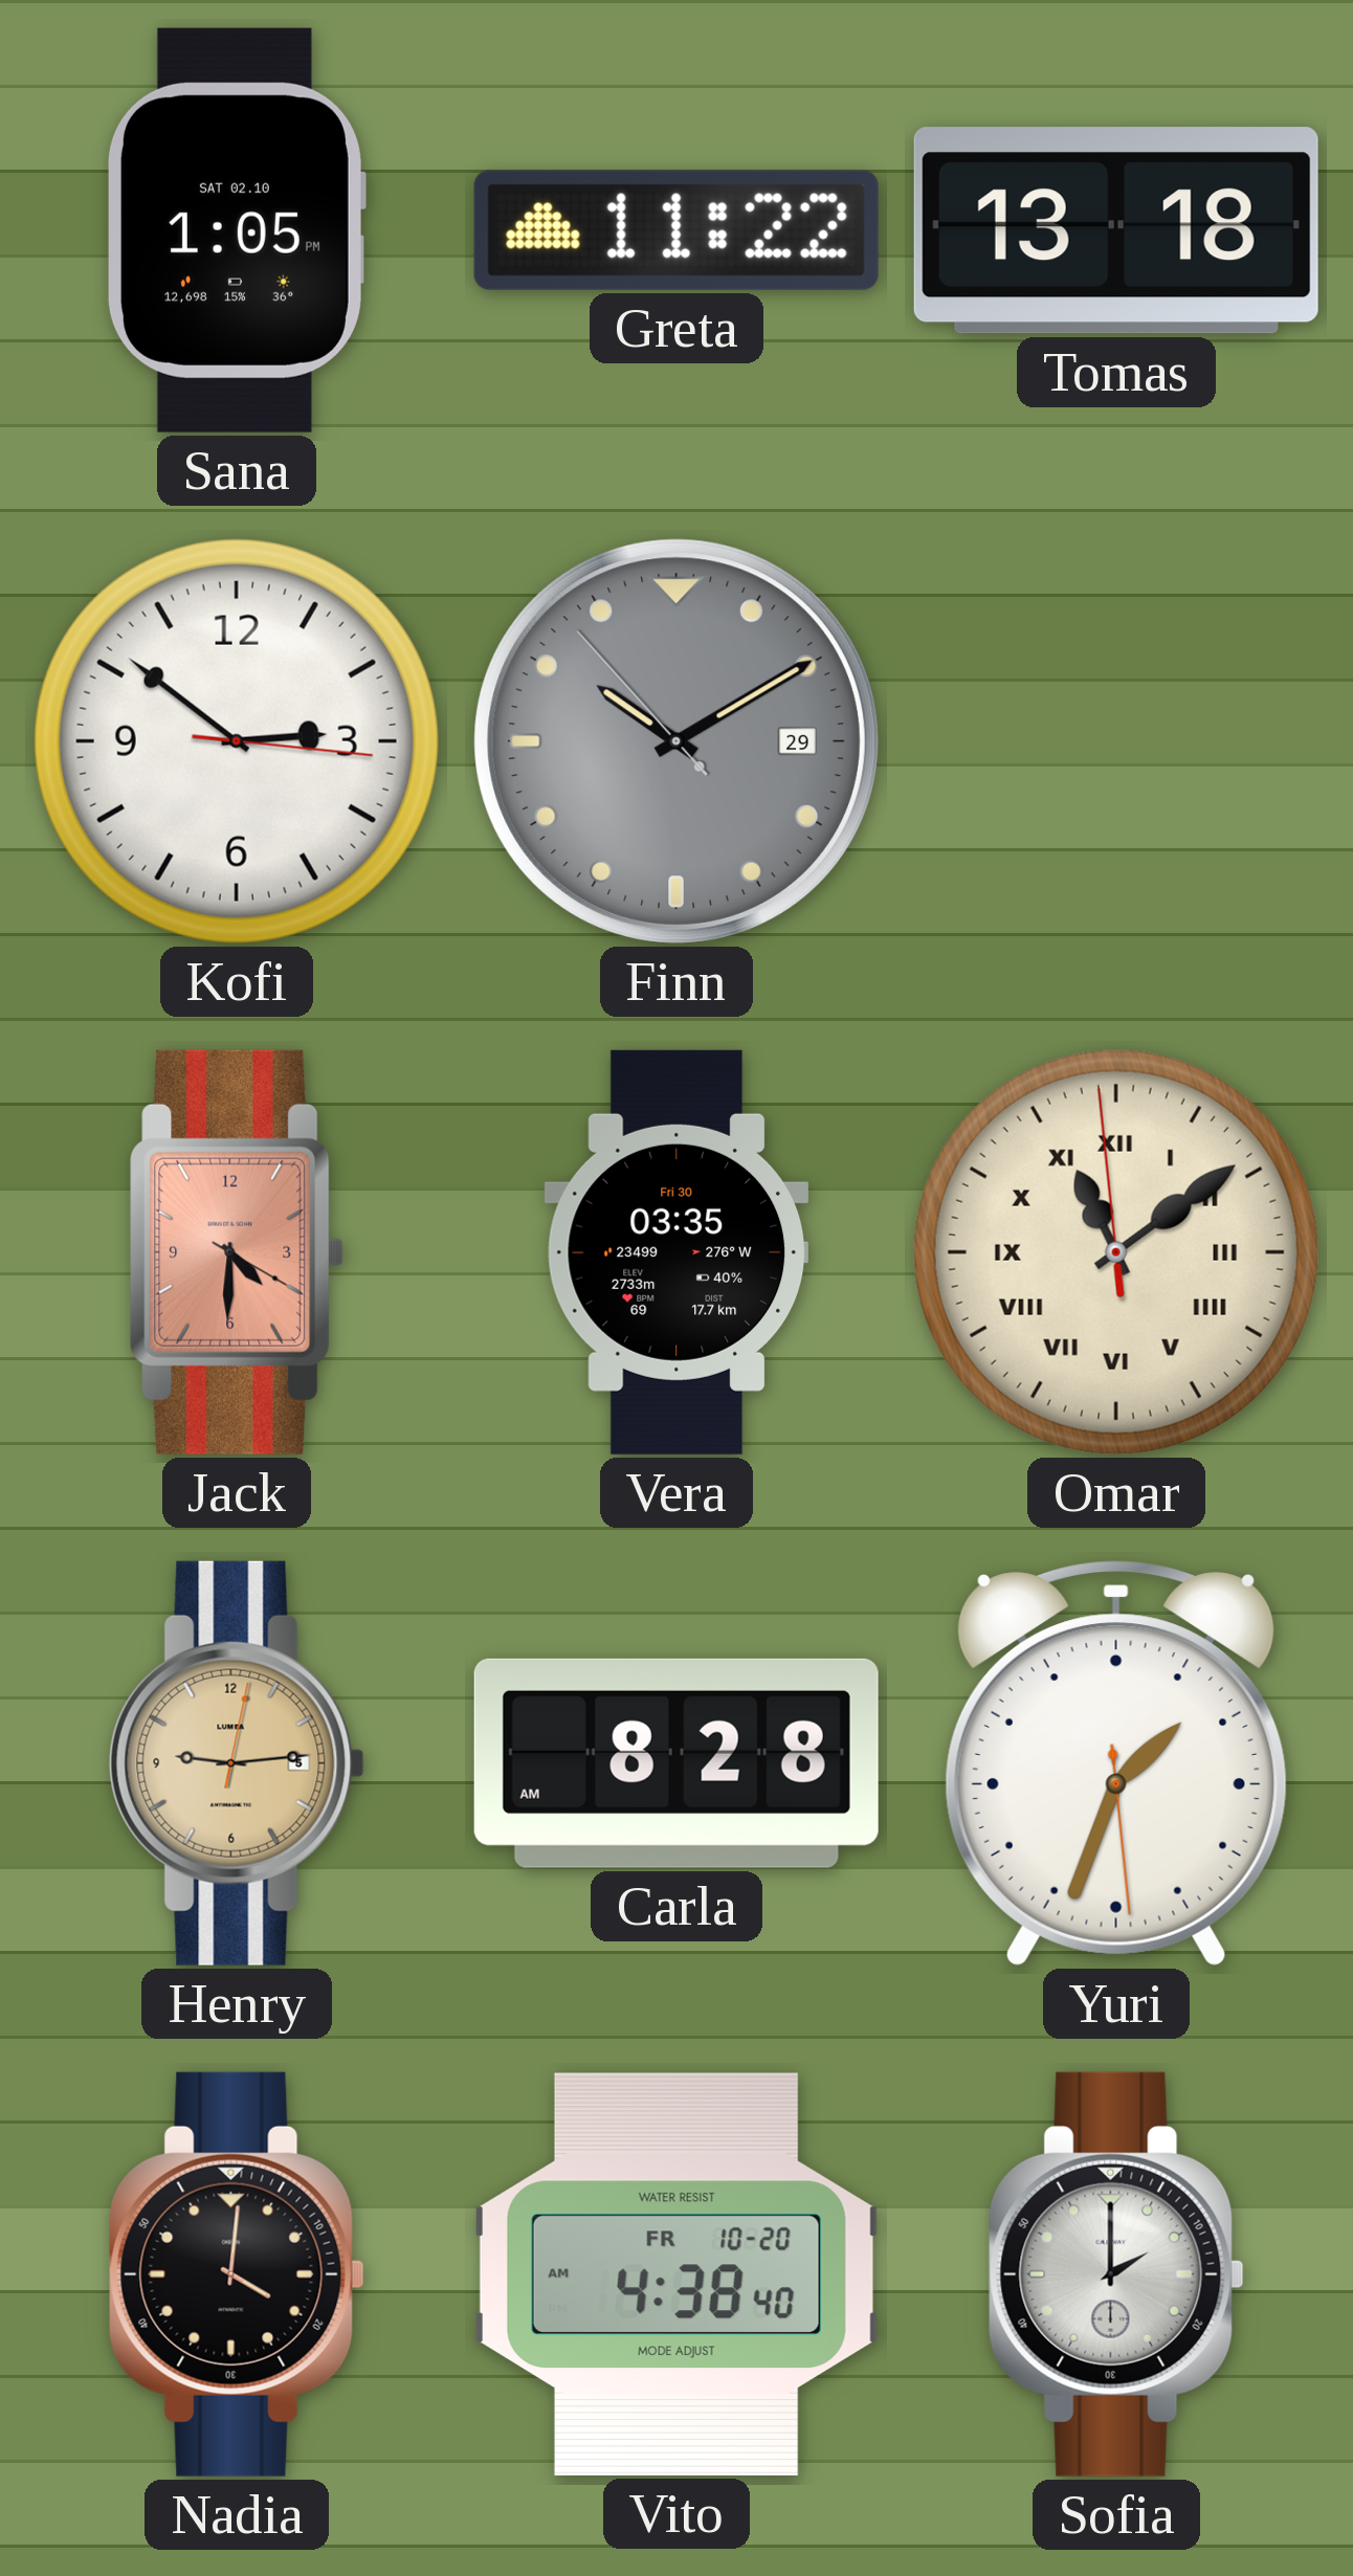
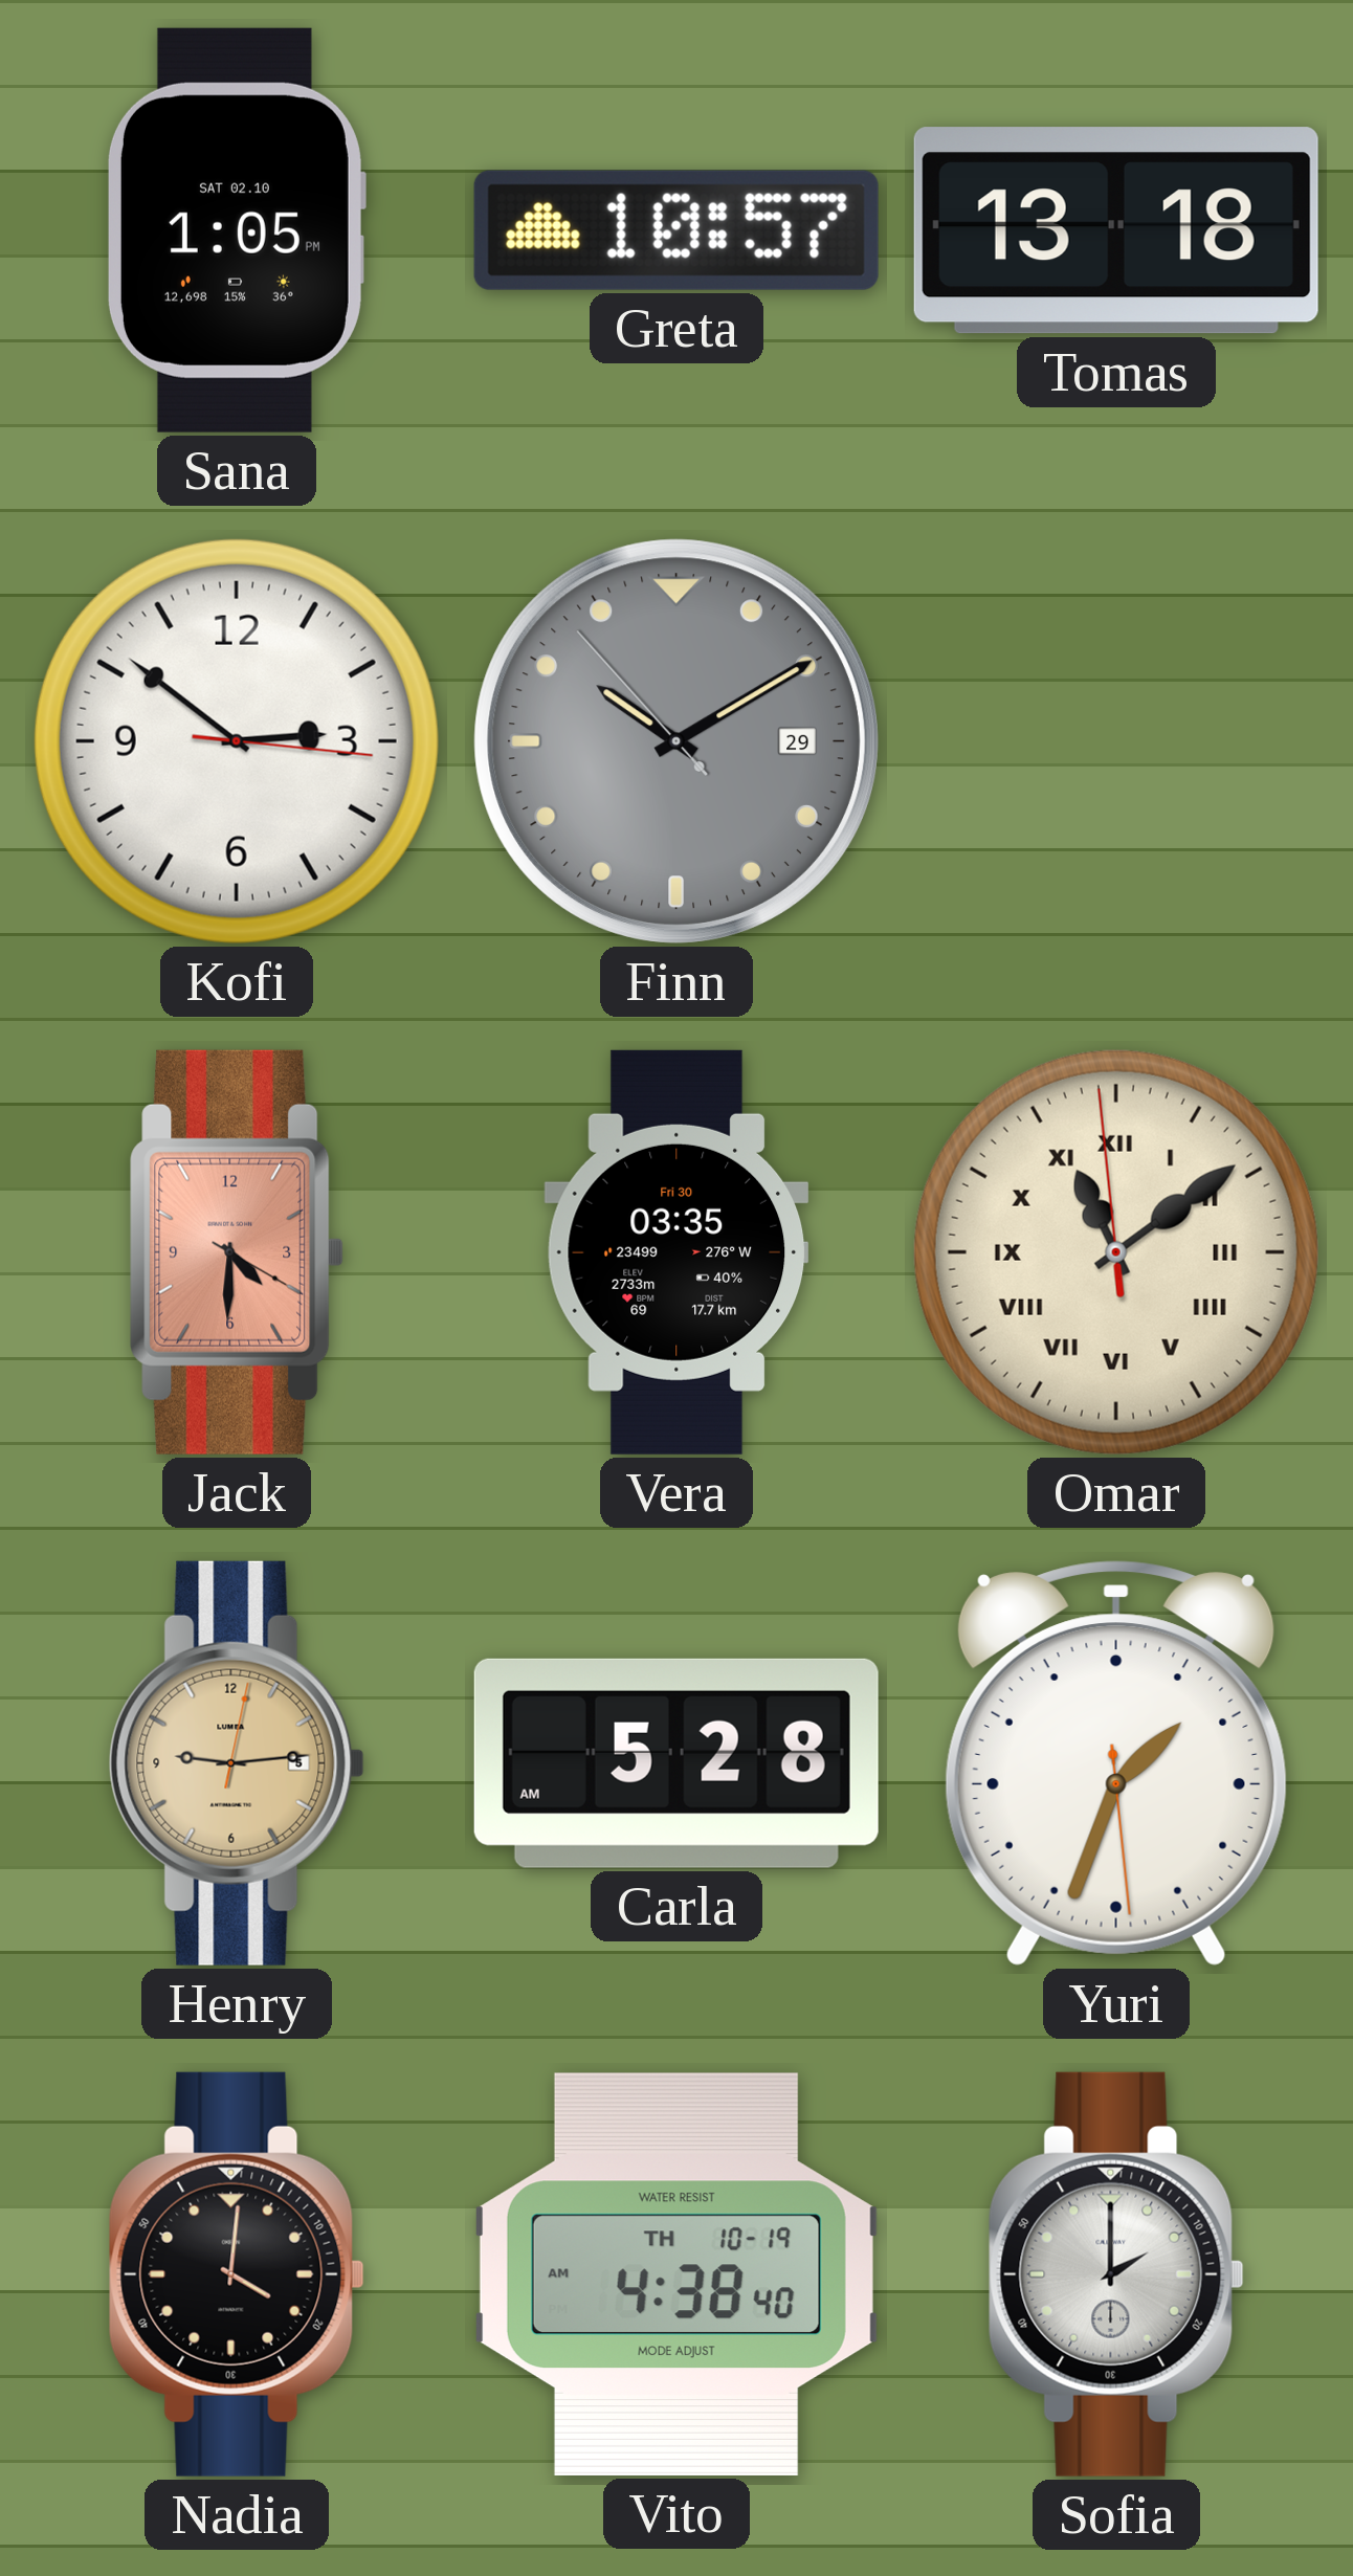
Greta: 11:22 -> 10:57
Carla: 8:28 -> 5:28
Vito date: FR 10-20 -> TH 10-19
